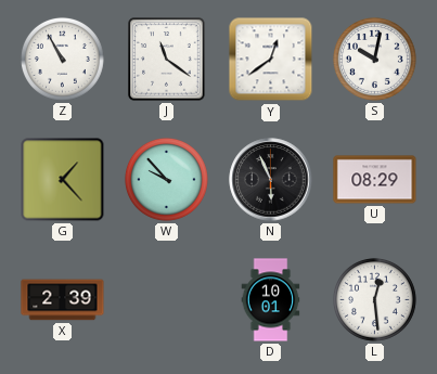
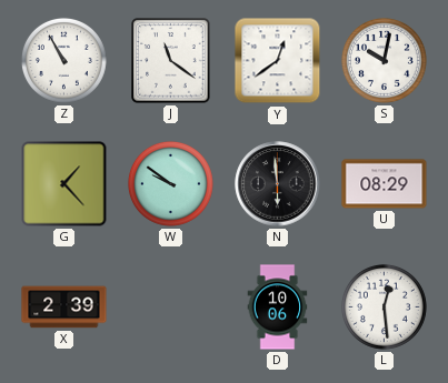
W: 9:53 -> 9:51
N: 5:56 -> 5:59
D: 10:01 -> 10:06
